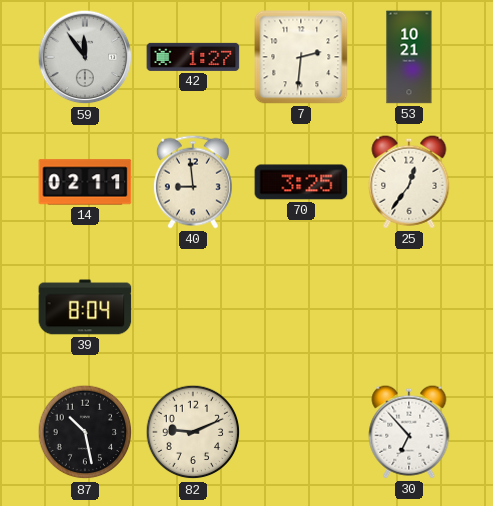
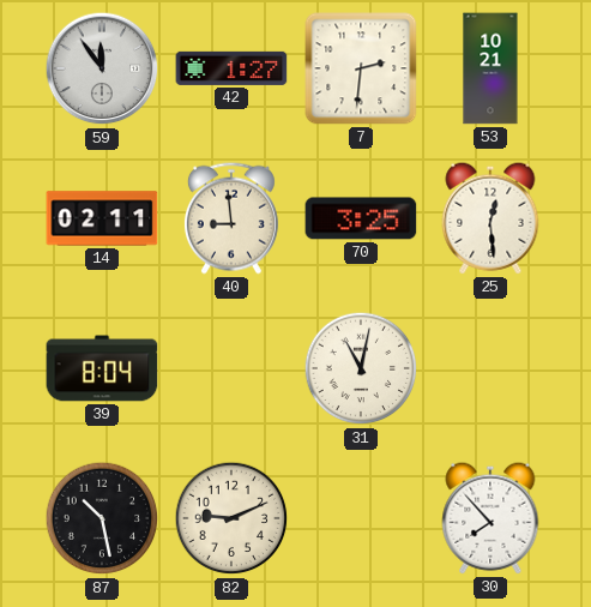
25: 12:36 -> 12:29
31: none -> 11:02
30: 6:53 -> 7:53
